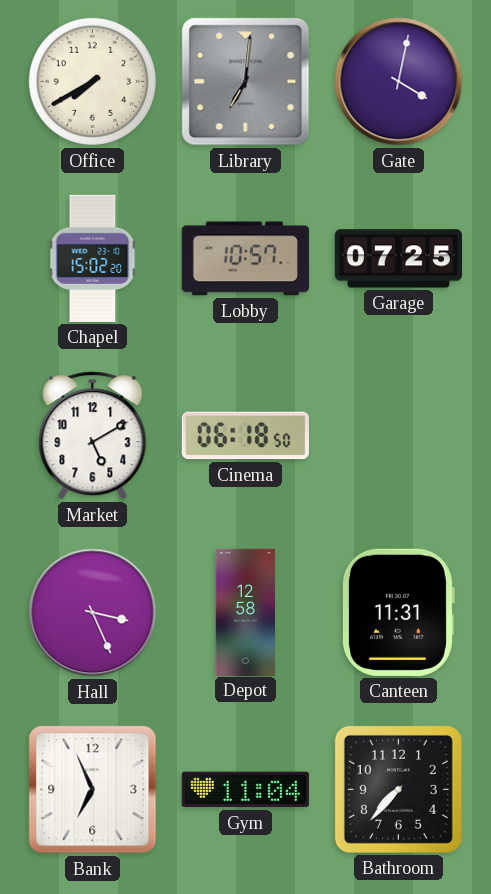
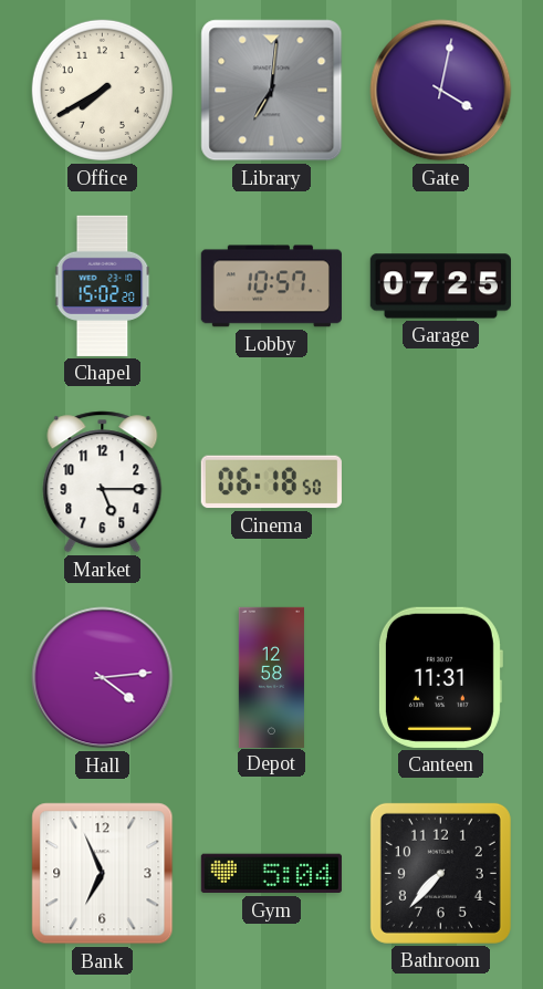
Market: 5:10 -> 5:15
Hall: 3:26 -> 4:14
Gym: 11:04 -> 5:04
